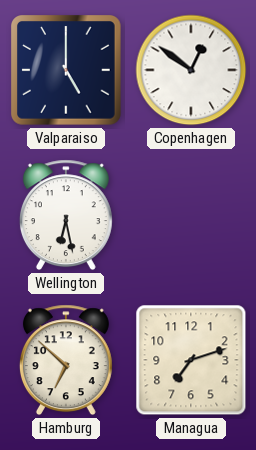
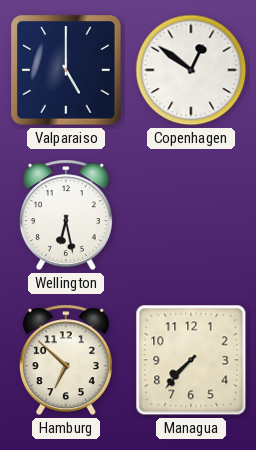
Managua: 7:12 -> 7:37
